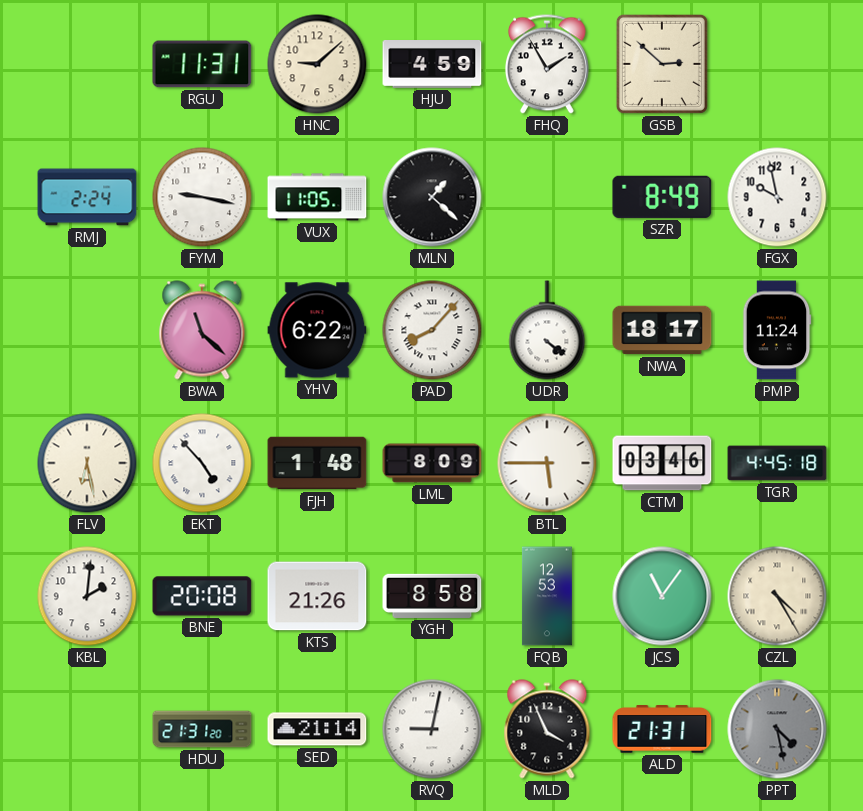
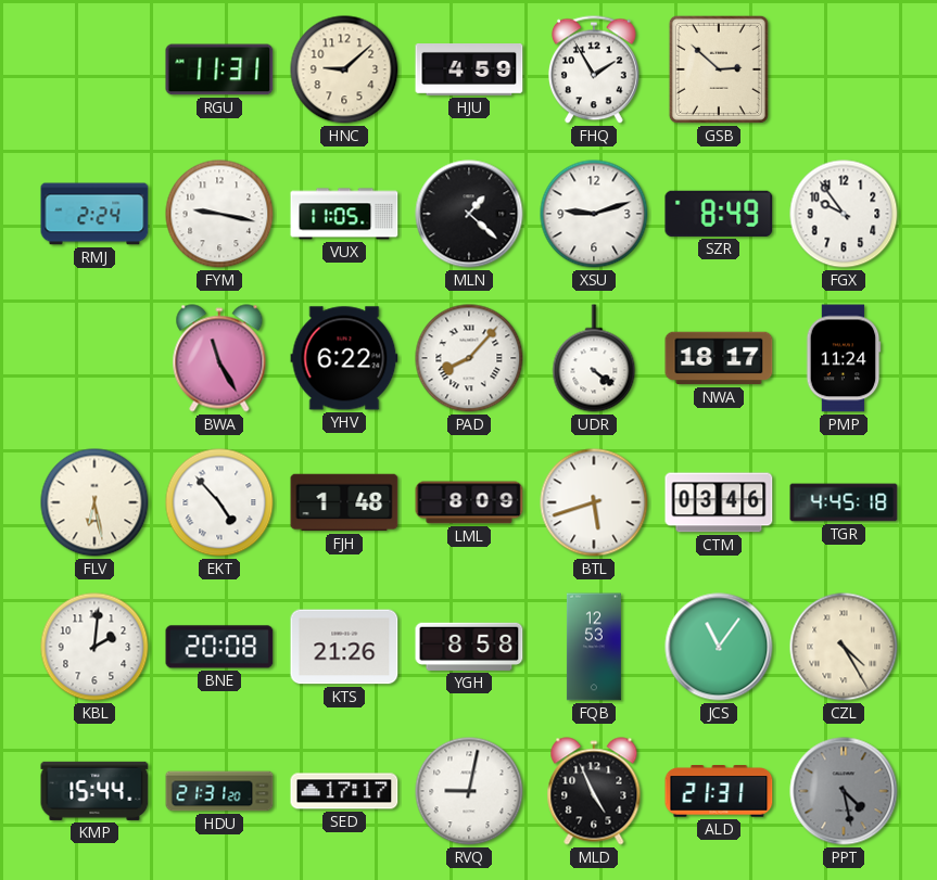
XSU: none -> 9:12
FGX: 9:58 -> 9:54
BWA: 11:22 -> 11:25
BTL: 5:45 -> 5:42
KMP: none -> 15:44
SED: 21:14 -> 17:17
MLD: 3:56 -> 4:56
